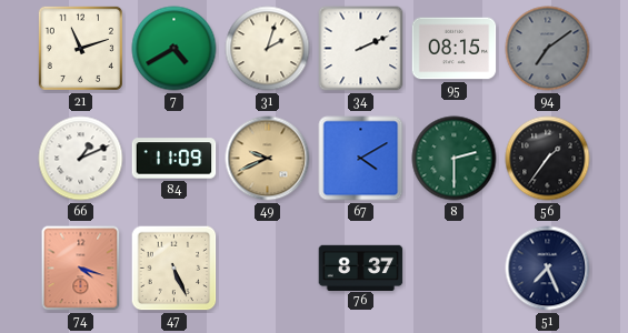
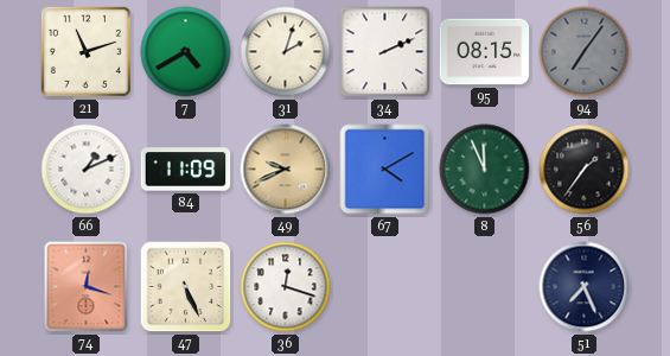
94: 7:09 -> 7:06
8: 2:30 -> 11:56
74: 4:18 -> 12:18
36: none -> 12:18
76: 8:37 -> none
